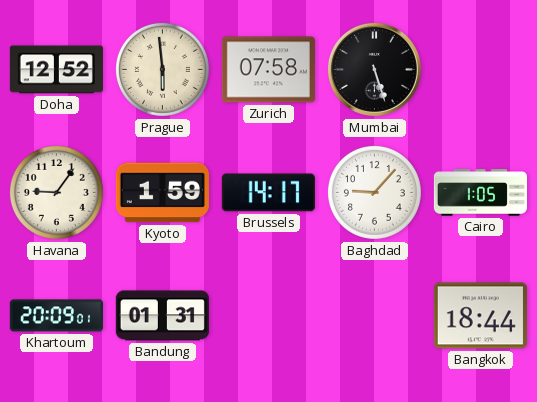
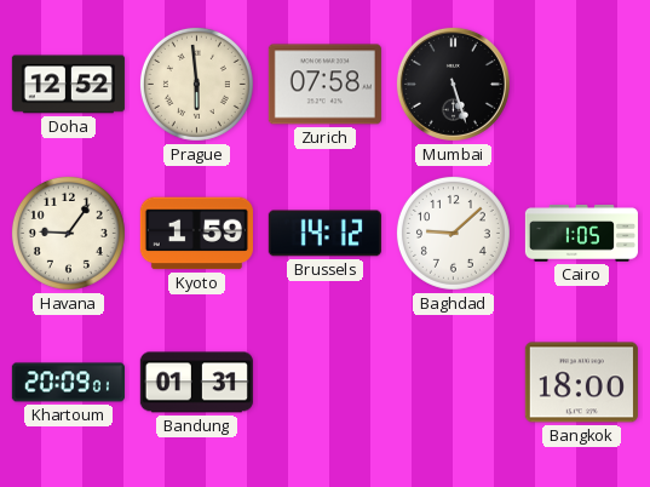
Brussels: 14:17 -> 14:12
Baghdad: 9:07 -> 9:08
Bangkok: 18:44 -> 18:00
